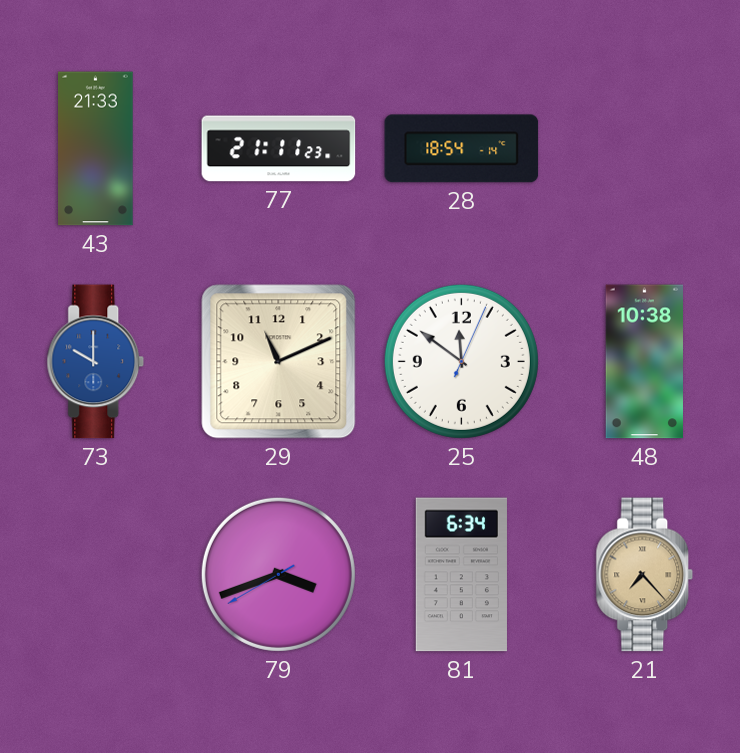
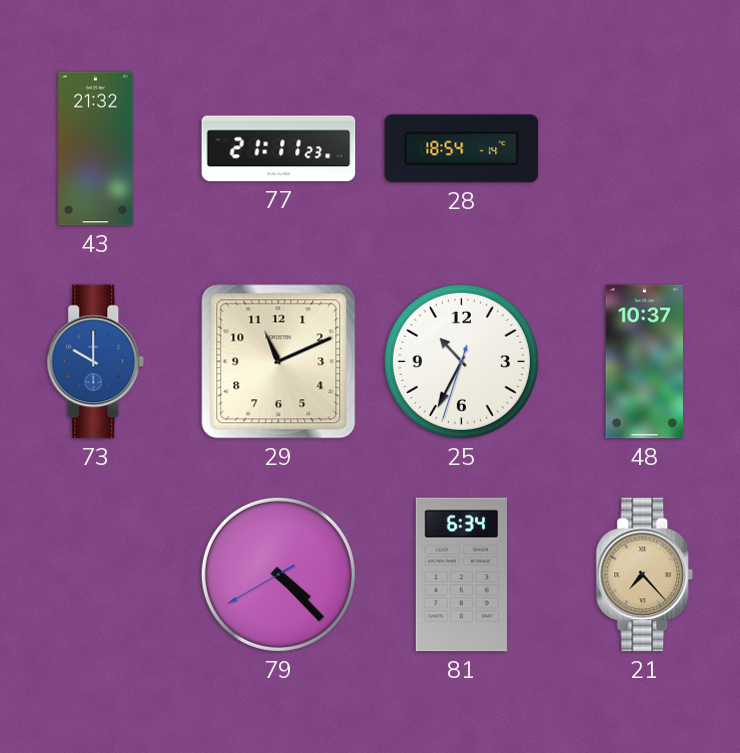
43: 21:33 -> 21:32
25: 11:51 -> 10:34
48: 10:38 -> 10:37
79: 3:41 -> 4:22
